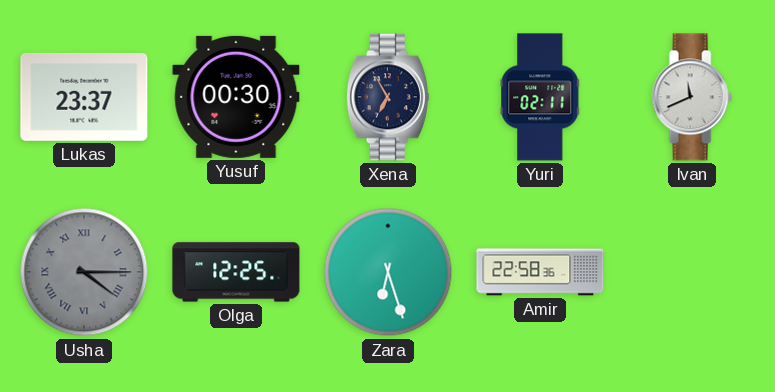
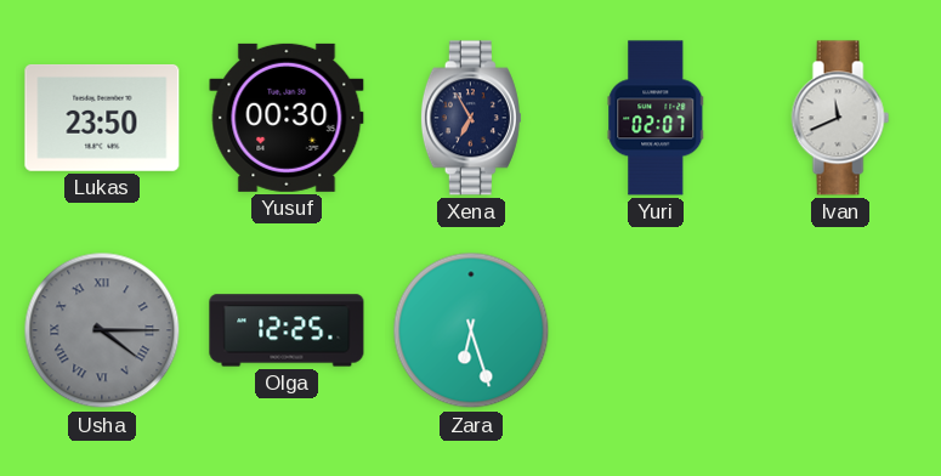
Lukas: 23:37 -> 23:50
Yuri: 02:11 -> 02:07
Amir: 22:58 -> none
